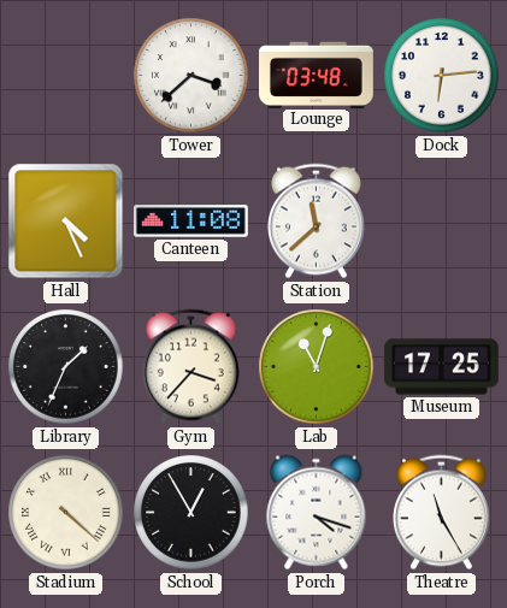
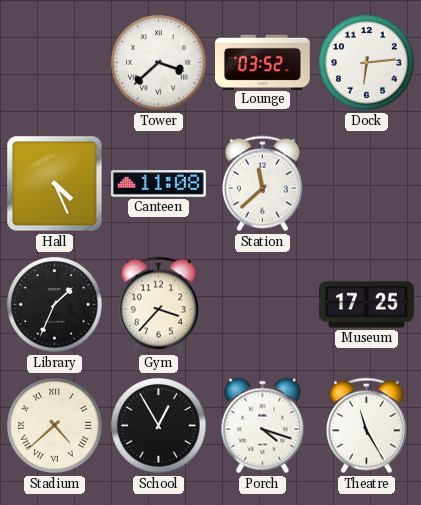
Lounge: 03:48 -> 03:52
Lab: 11:03 -> none
Stadium: 4:22 -> 4:38
